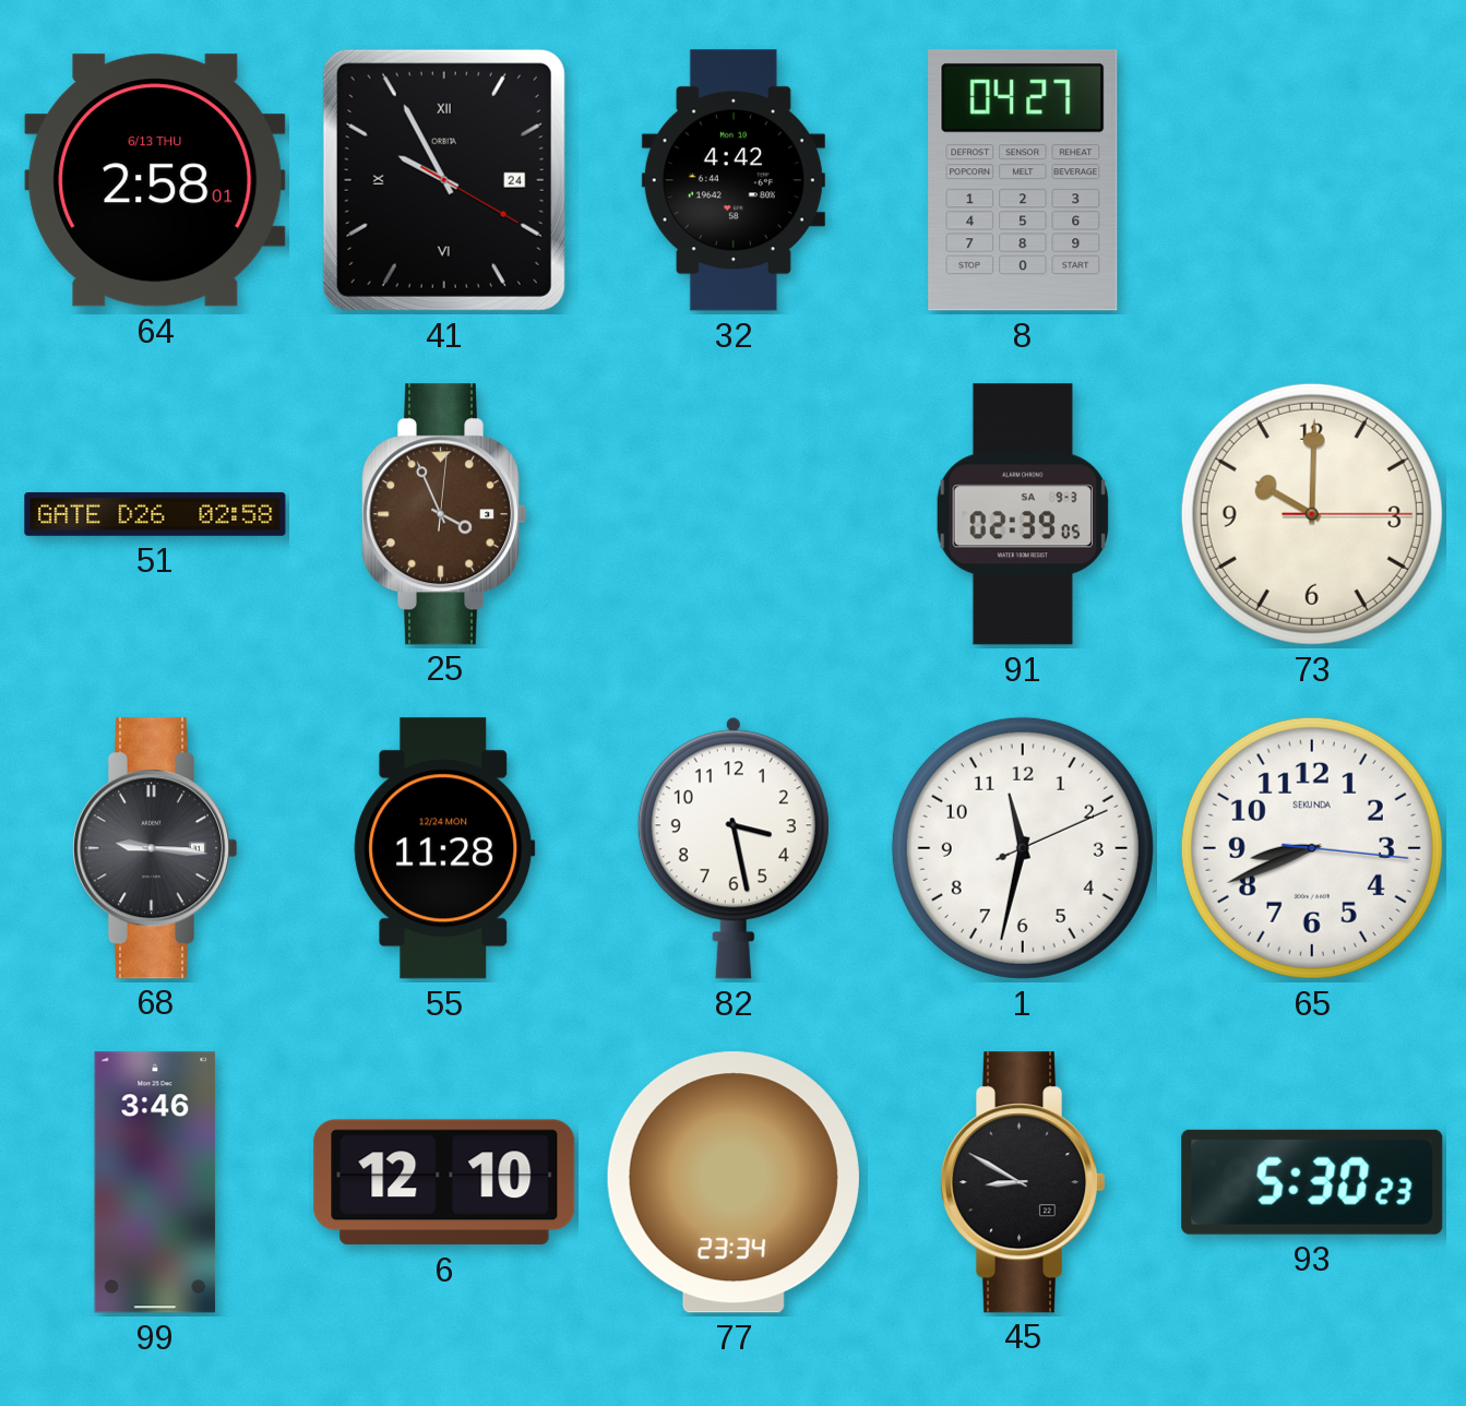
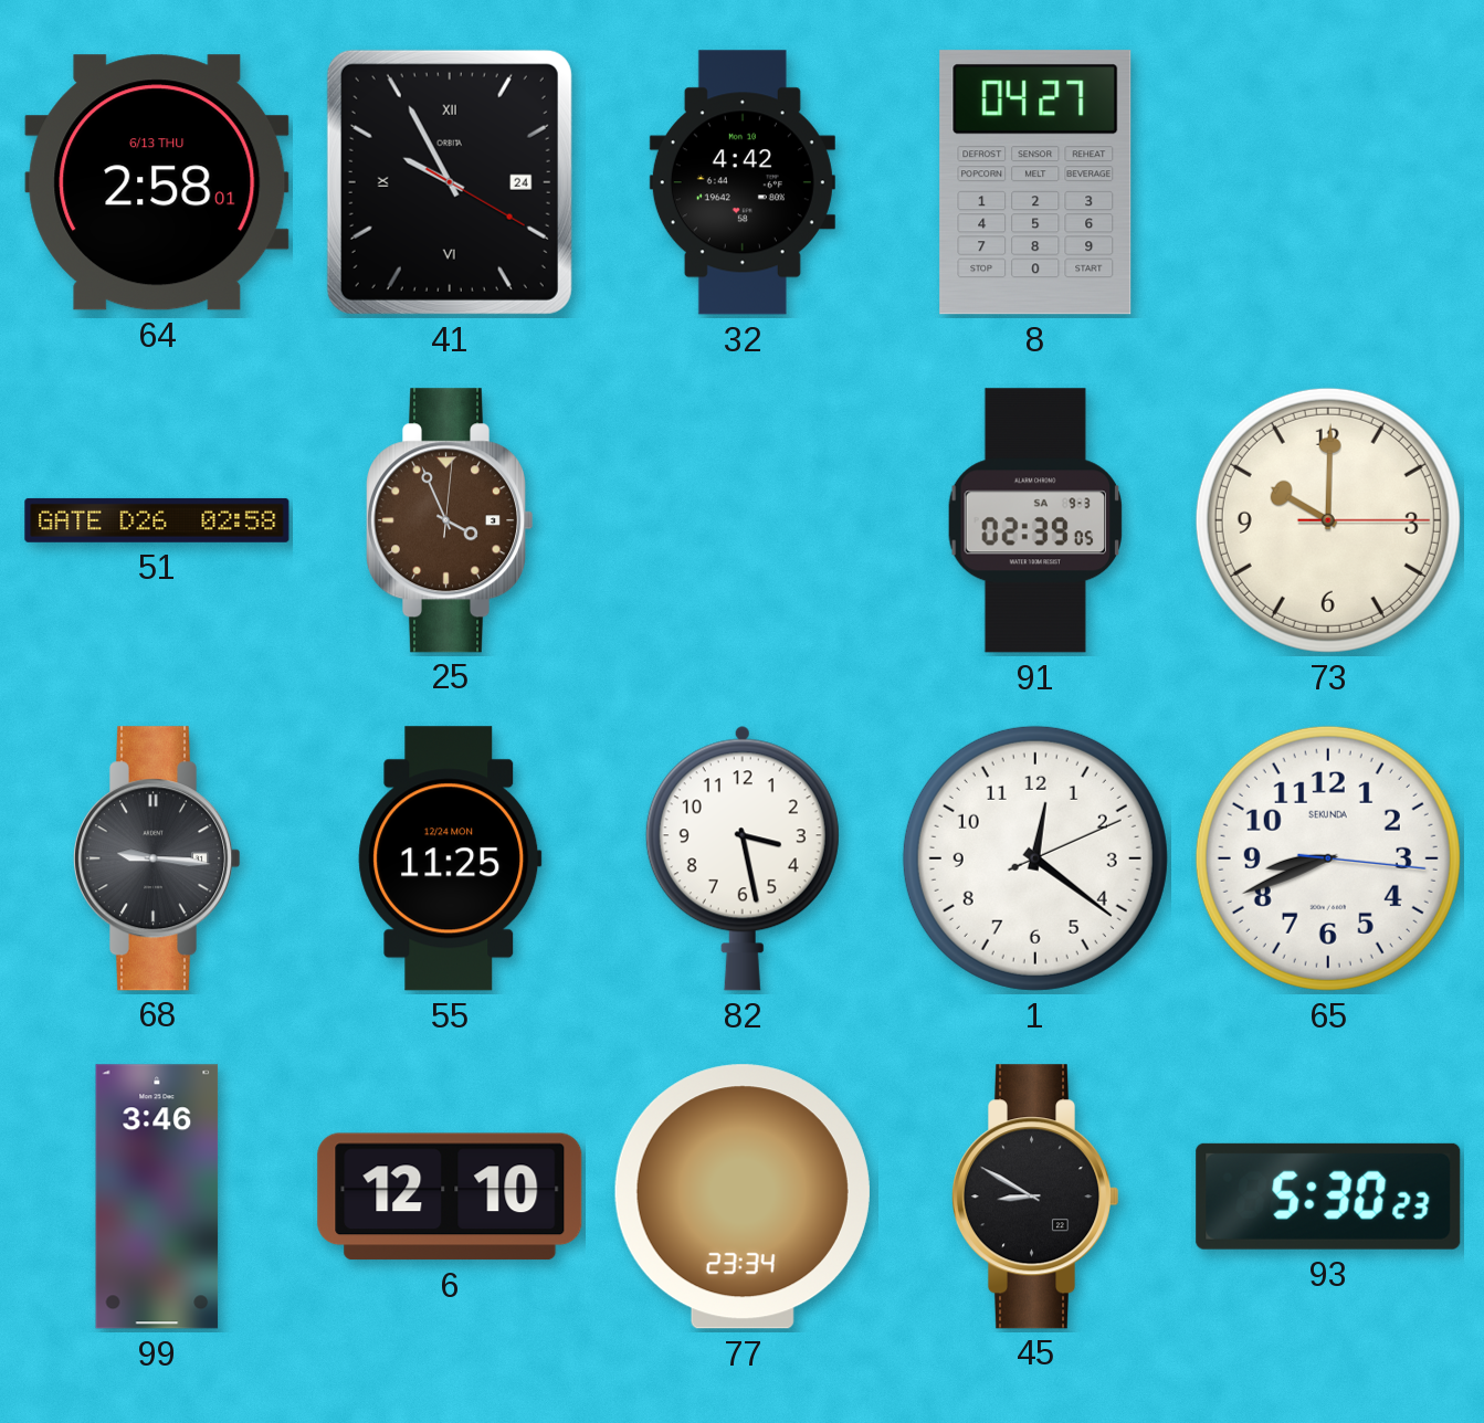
55: 11:28 -> 11:25
1: 11:32 -> 12:21
